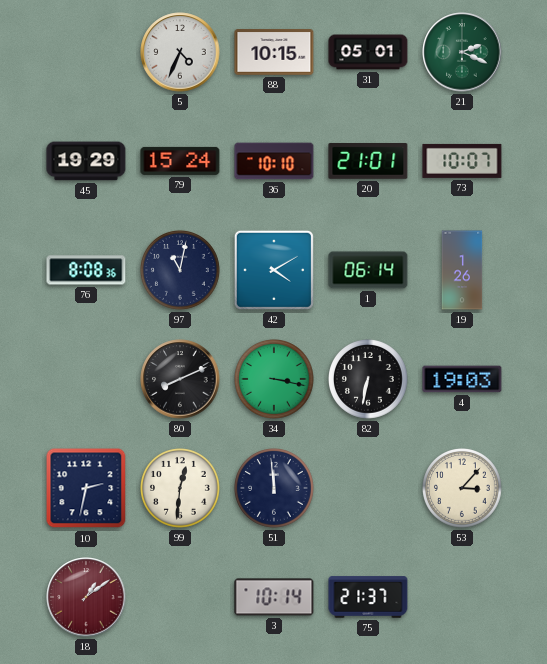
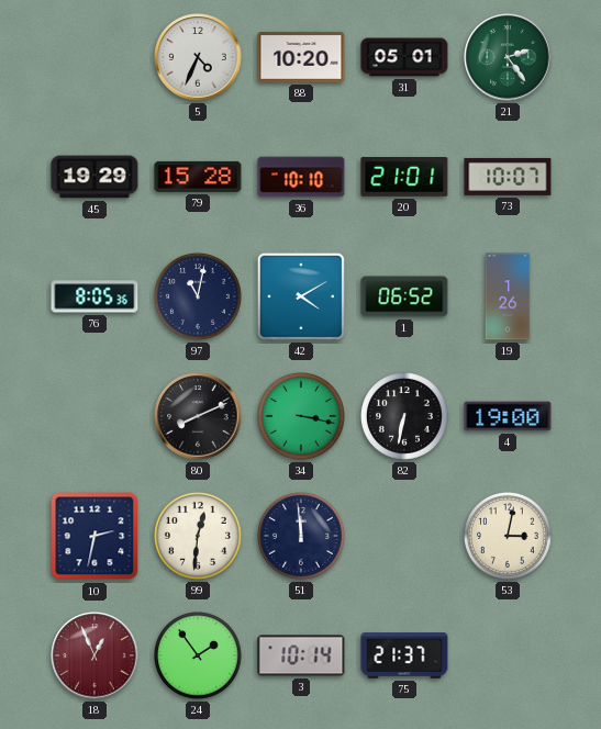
88: 10:15 -> 10:20
21: 2:19 -> 2:24
79: 15:24 -> 15:28
76: 8:08 -> 8:05
1: 06:14 -> 06:52
4: 19:03 -> 19:00
53: 3:07 -> 3:02
18: 1:09 -> 12:56
24: none -> 1:54
